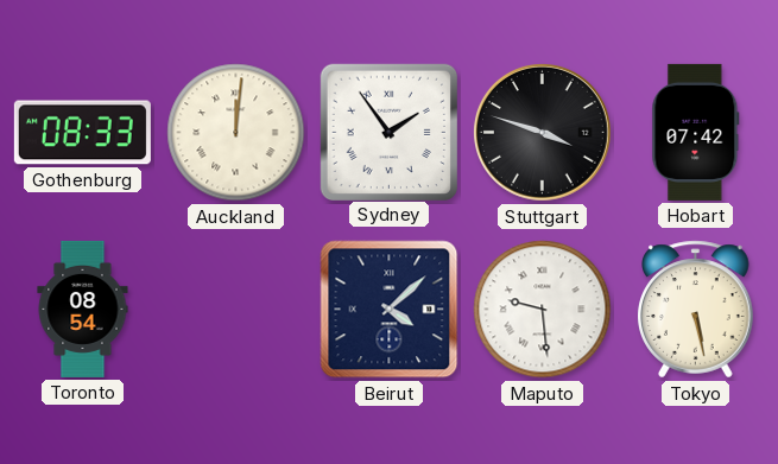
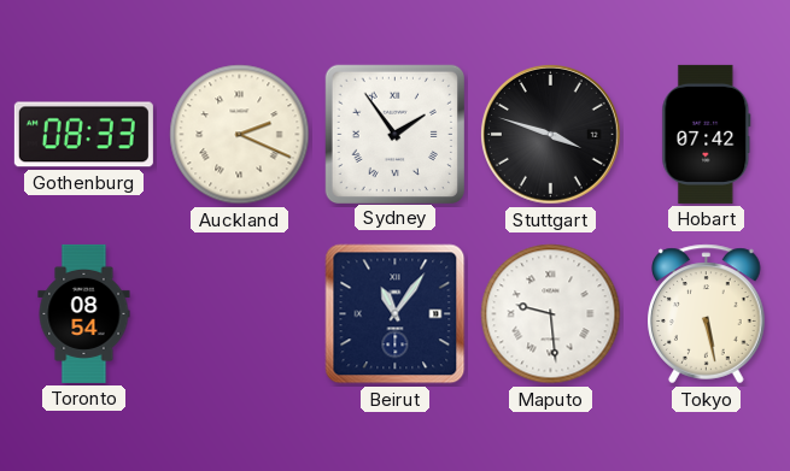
Auckland: 12:01 -> 2:19
Beirut: 4:08 -> 11:06
